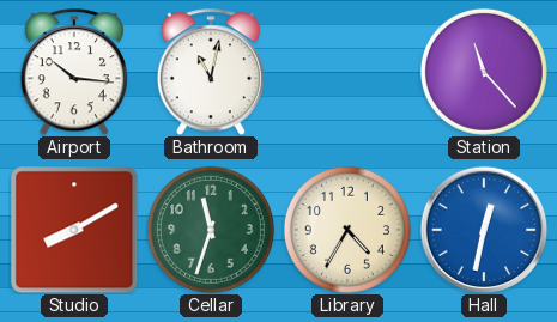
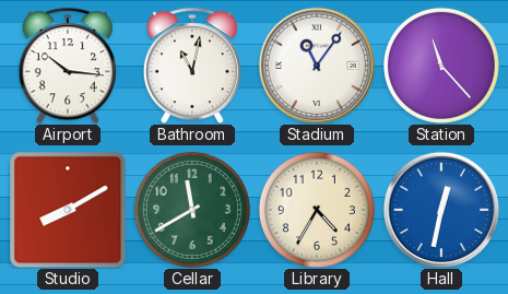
Stadium: none -> 11:06
Cellar: 11:33 -> 11:40
